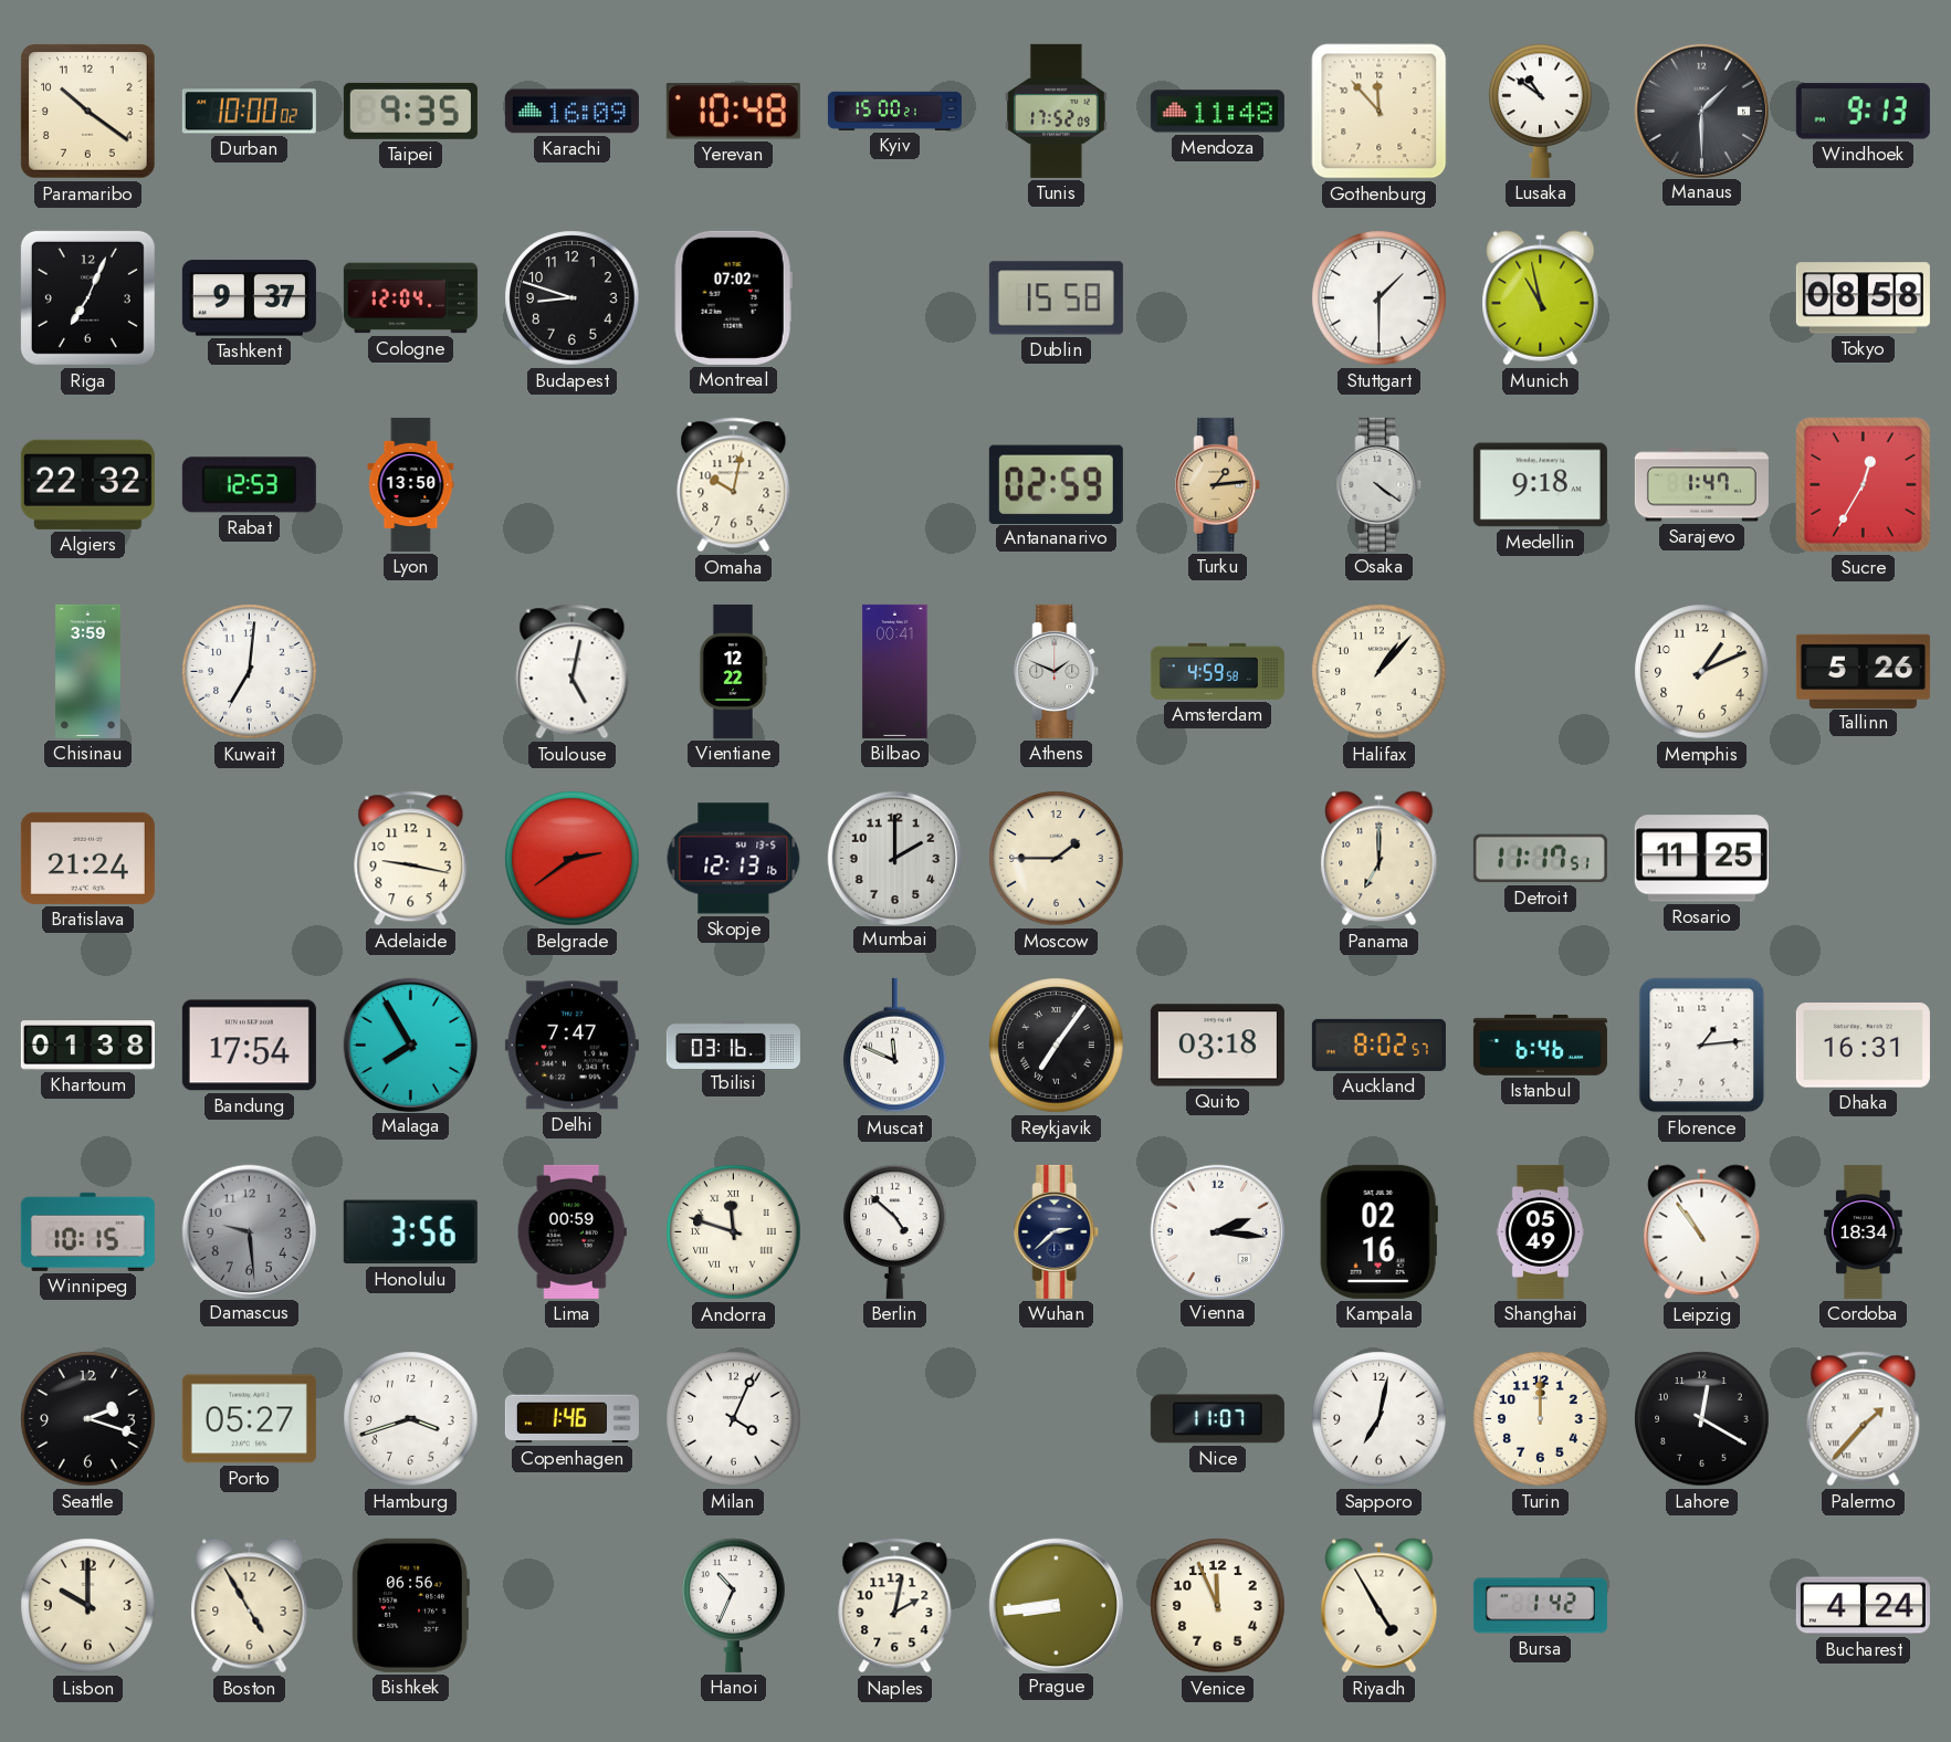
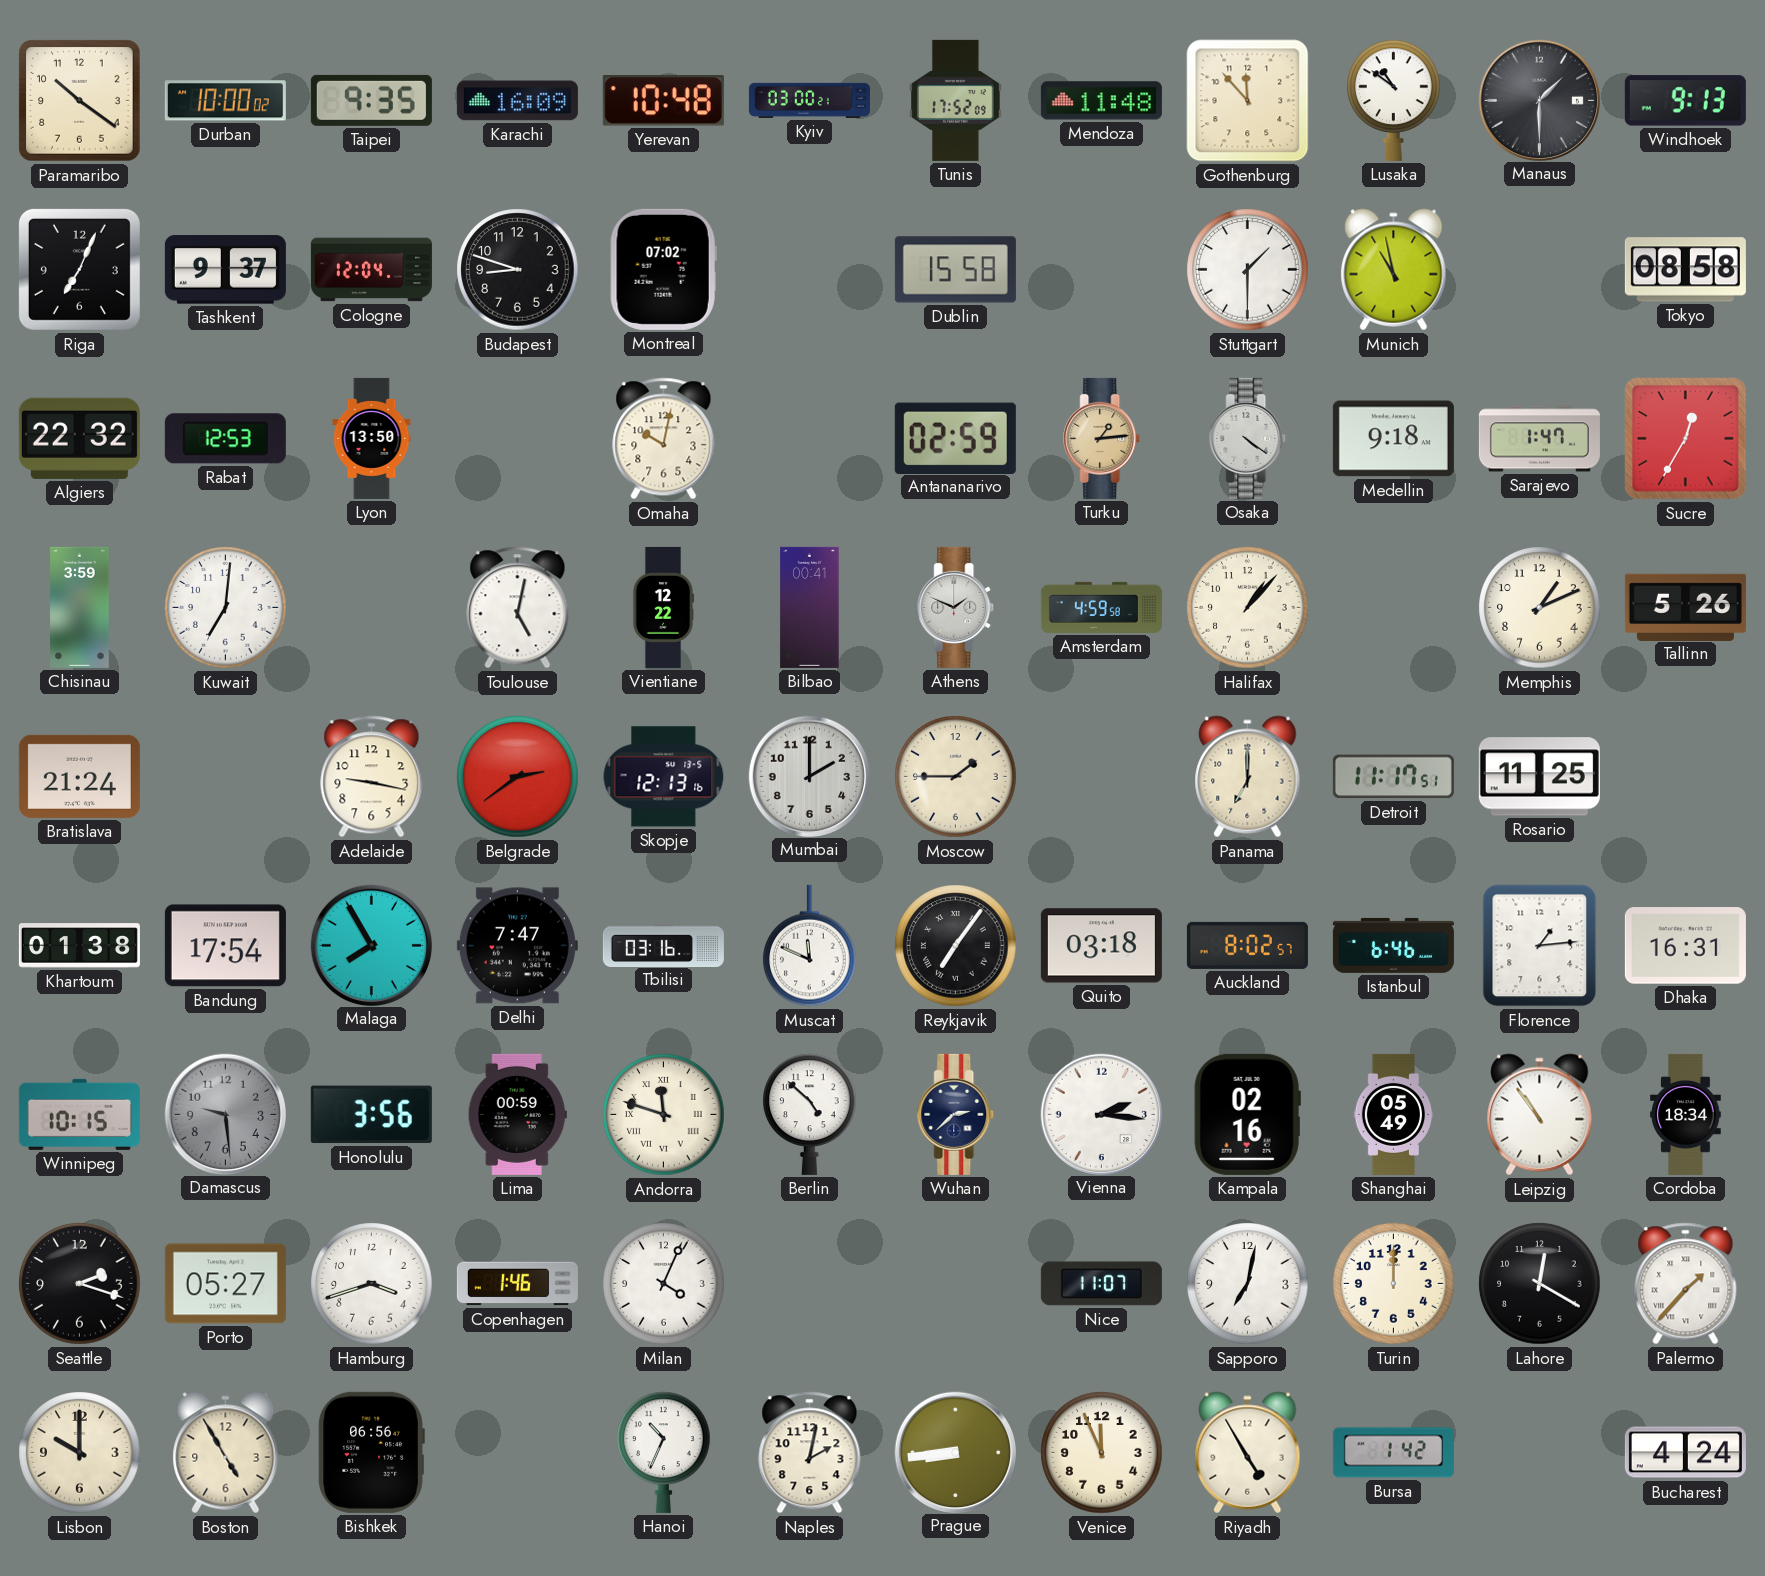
Kyiv: 15:00 -> 03:00
